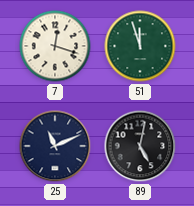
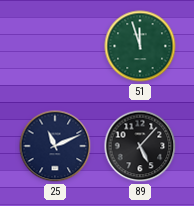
7: 12:18 -> none
89: 5:02 -> 5:07
